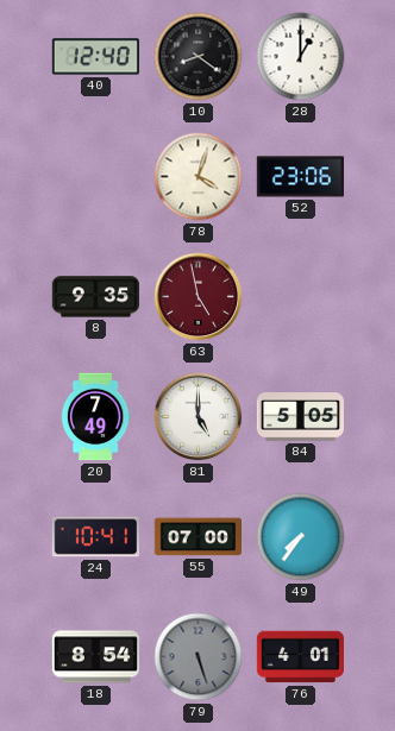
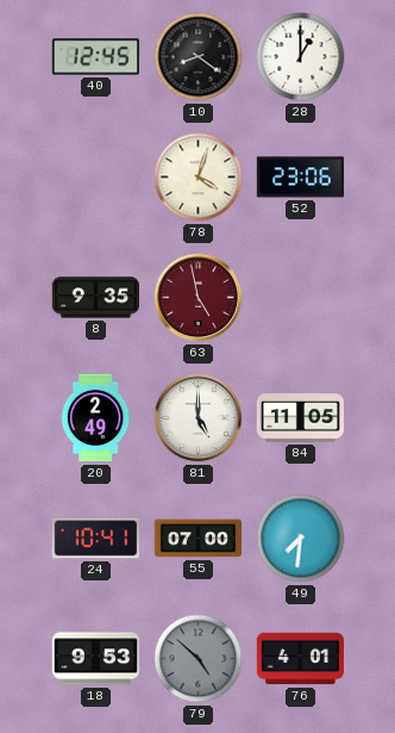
40: 12:40 -> 12:45
20: 7:49 -> 2:49
84: 5:05 -> 11:05
49: 7:36 -> 7:31
18: 8:54 -> 9:53
79: 5:27 -> 4:52
